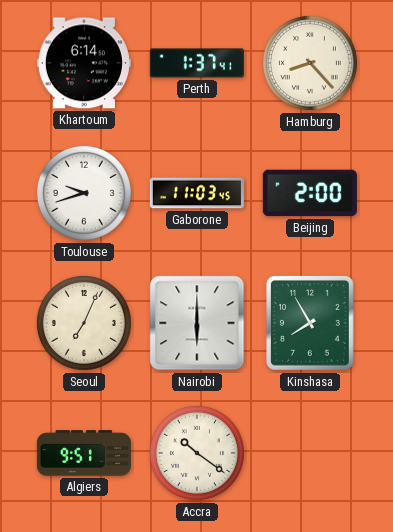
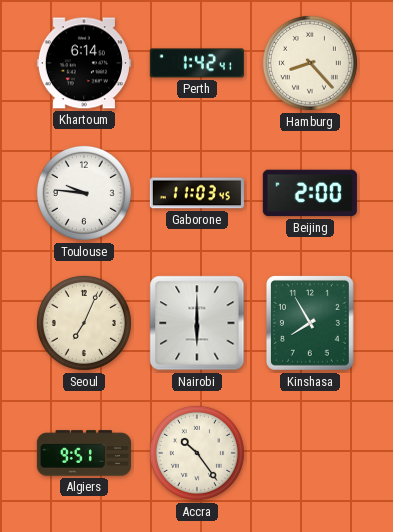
Perth: 1:37 -> 1:42
Toulouse: 9:42 -> 9:46
Accra: 10:21 -> 10:24
